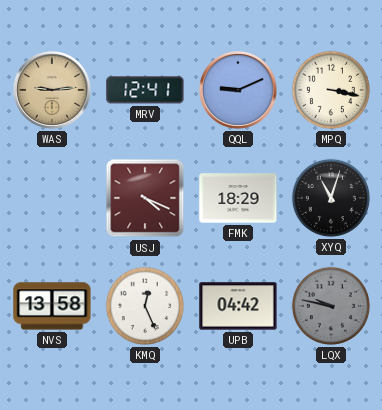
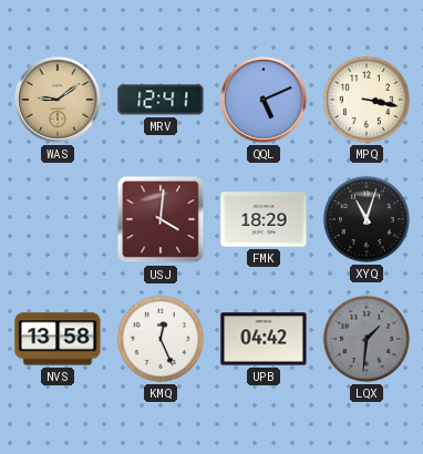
WAS: 9:14 -> 9:09
QQL: 9:11 -> 5:11
USJ: 4:19 -> 4:01
LQX: 9:47 -> 1:31
